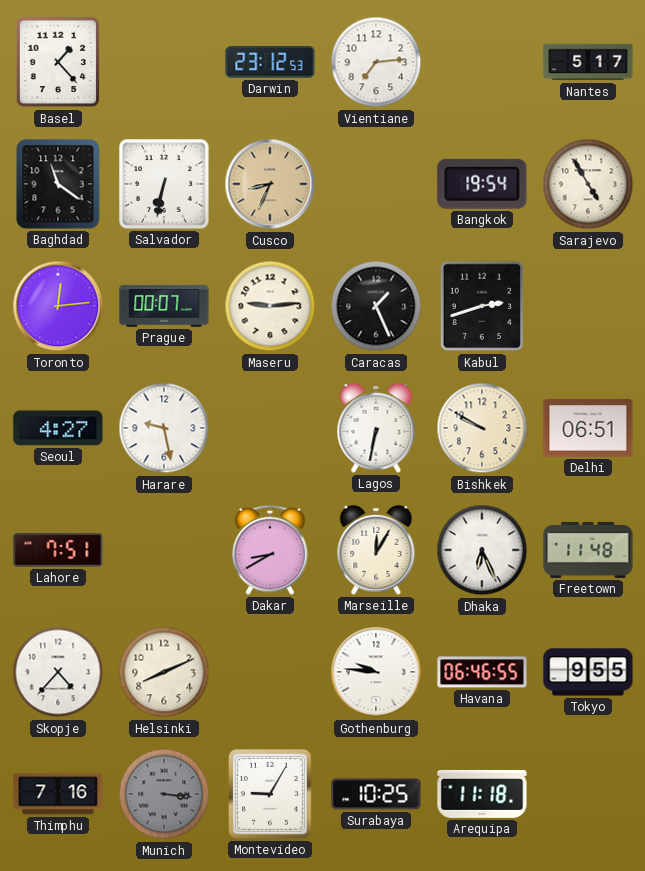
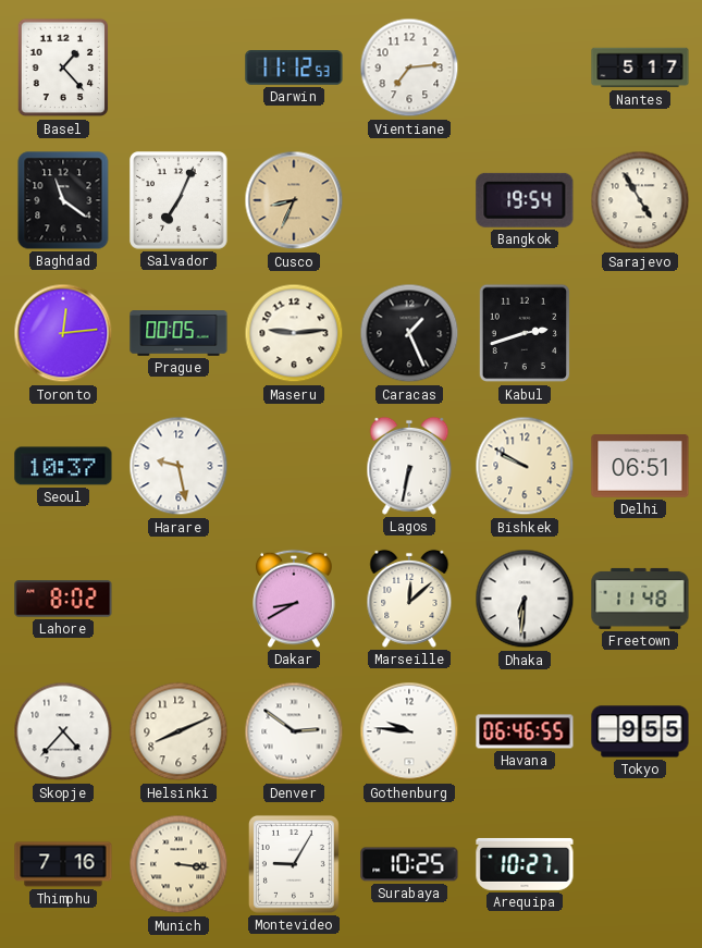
Darwin: 23:12 -> 11:12
Salvador: 6:32 -> 7:04
Prague: 00:07 -> 00:05
Seoul: 4:27 -> 10:37
Lahore: 7:51 -> 8:02
Marseille: 12:05 -> 12:08
Dhaka: 6:26 -> 6:31
Denver: none -> 2:51
Munich dial: grey -> cream
Arequipa: 11:18 -> 10:27
